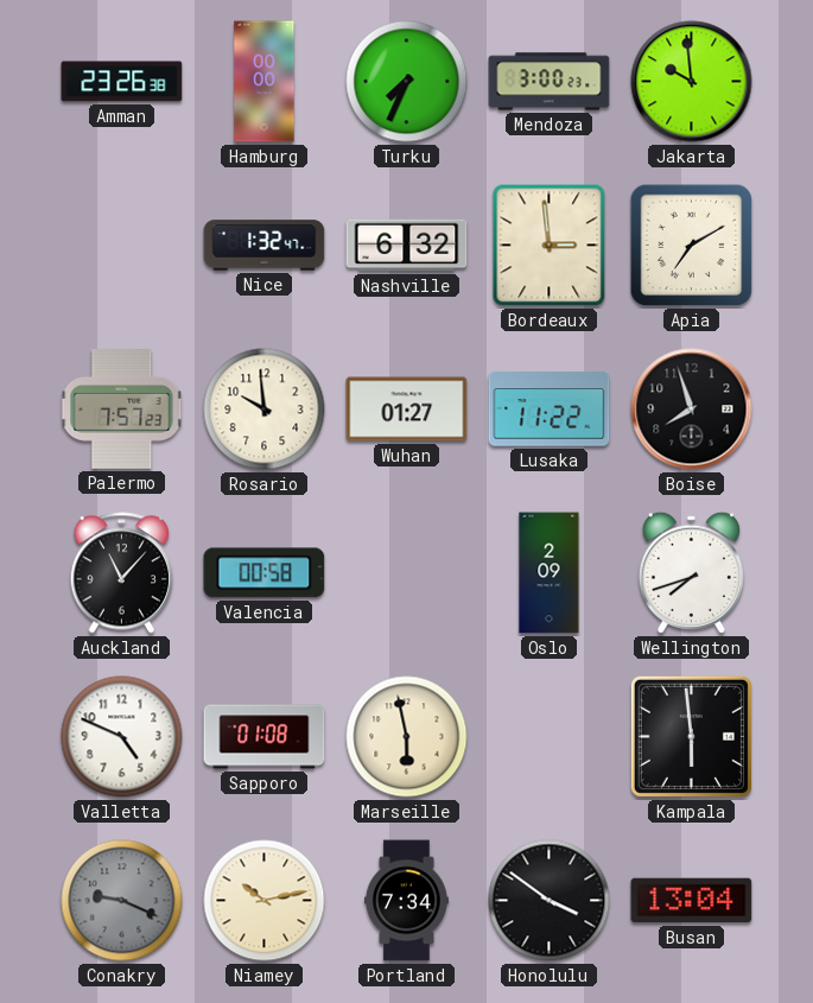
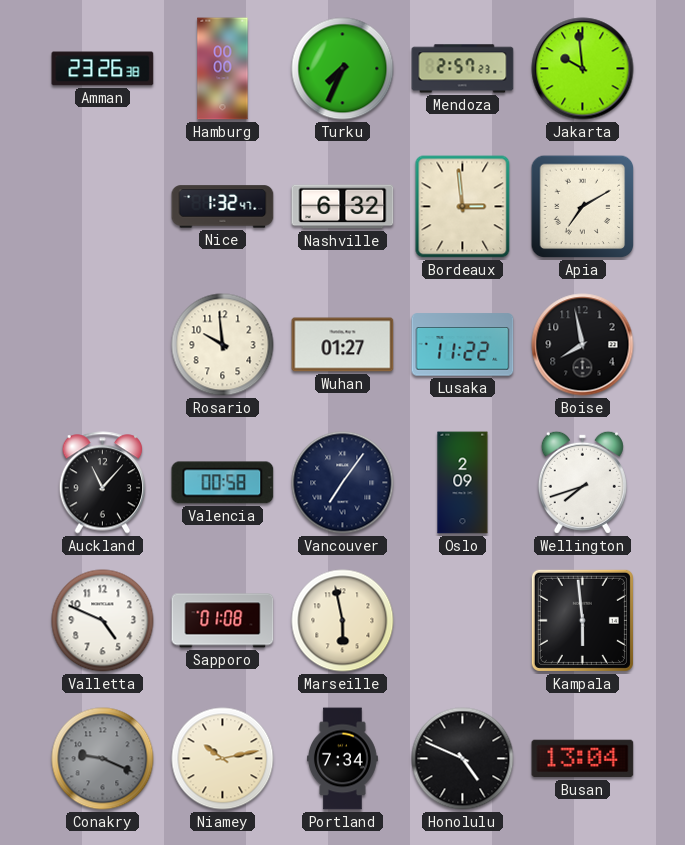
Mendoza: 3:00 -> 2:57
Palermo: 7:57 -> none
Boise: 7:57 -> 7:58
Vancouver: none -> 7:06
Honolulu: 3:51 -> 4:49
